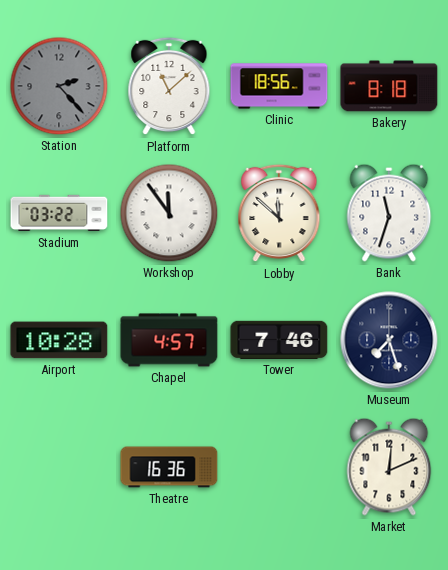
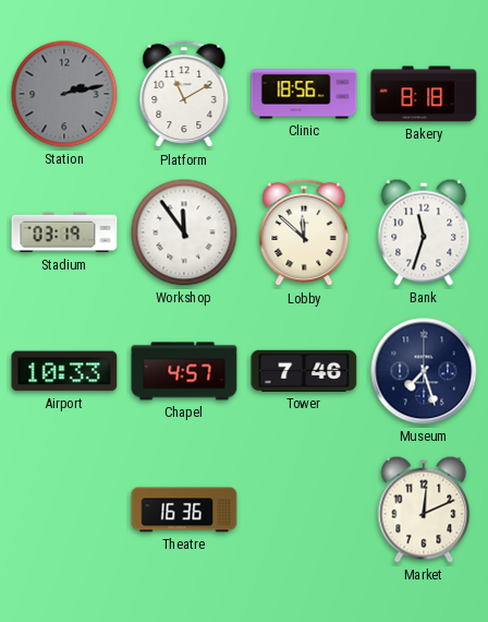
Station: 2:23 -> 2:13
Platform: 11:08 -> 11:10
Stadium: 03:22 -> 03:19
Airport: 10:28 -> 10:33
